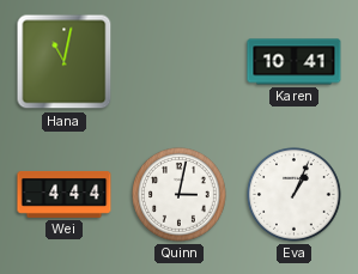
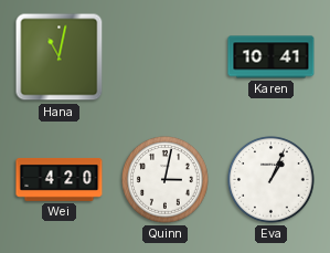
Wei: 4:44 -> 4:20
